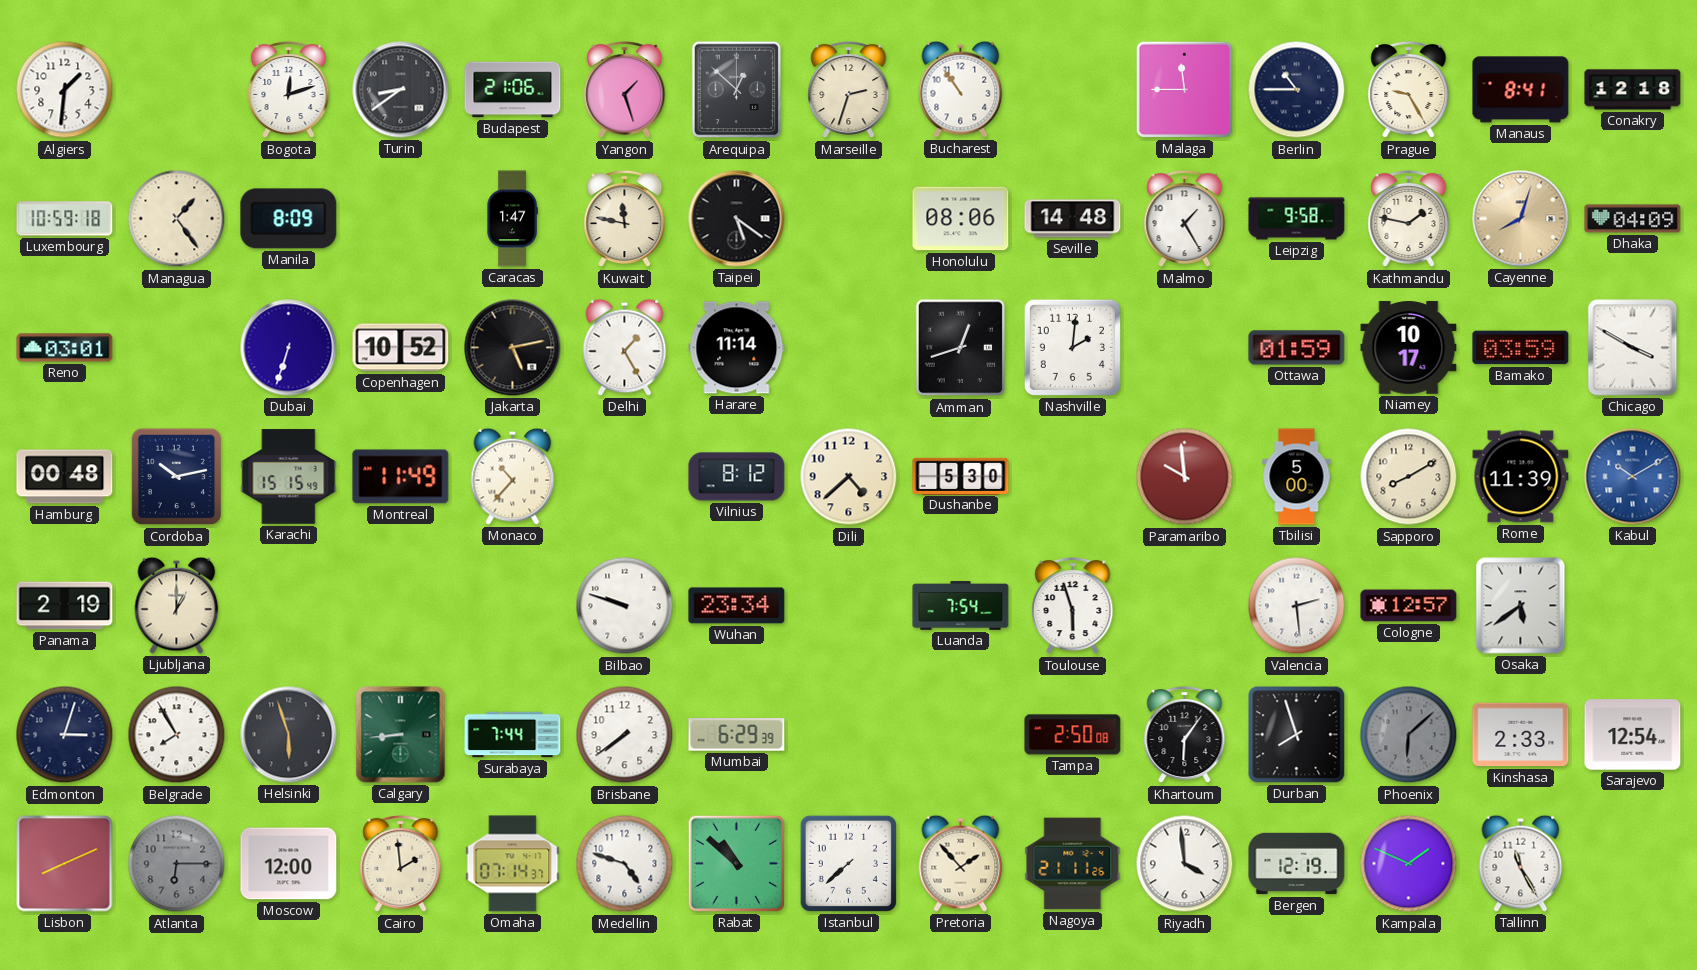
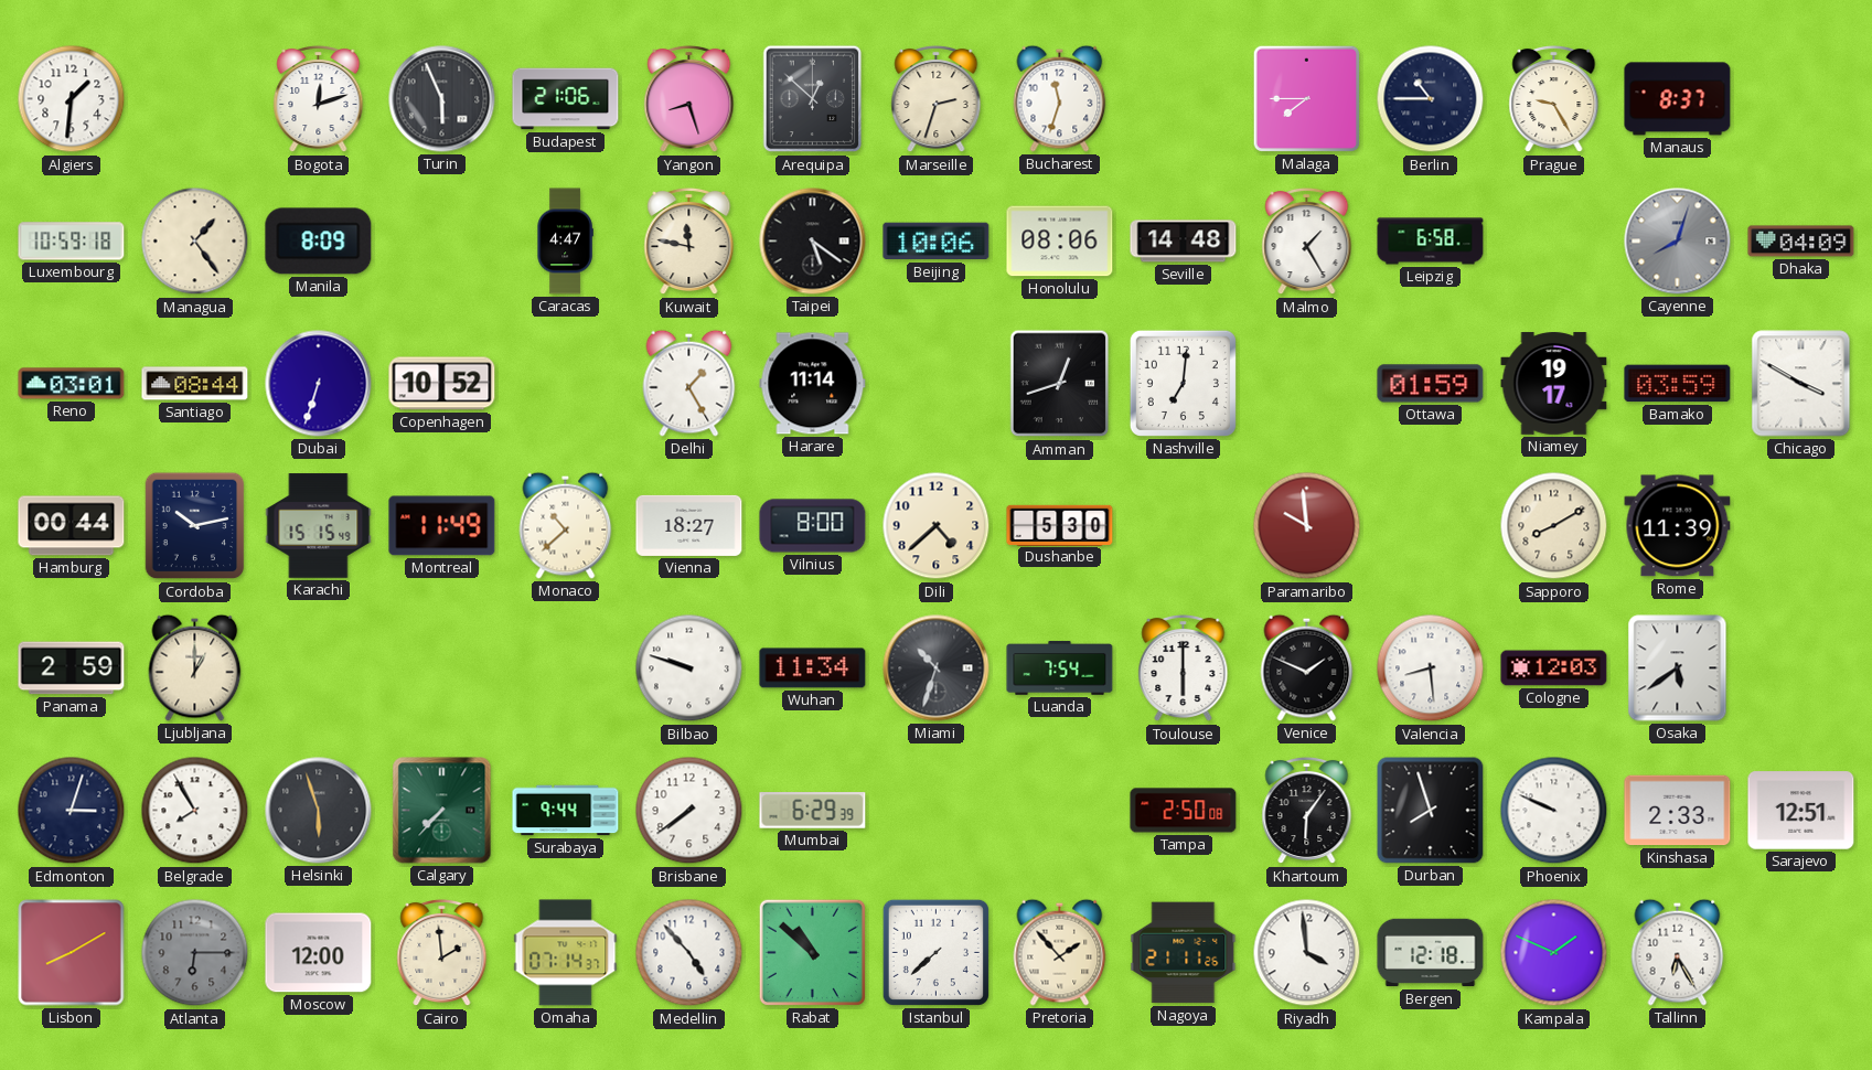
Turin: 8:39 -> 5:56
Yangon: 1:27 -> 8:27
Bucharest: 10:54 -> 11:33
Malaga: 11:45 -> 7:45
Manaus: 8:41 -> 8:37
Conakry: 12:18 -> none
Caracas: 1:47 -> 4:47
Beijing: none -> 10:06
Leipzig: 9:58 -> 6:58
Kathmandu: 1:47 -> none
Cayenne dial: champagne -> grey
Santiago: none -> 08:44
Jakarta: 5:13 -> none
Nashville: 2:01 -> 7:01
Niamey: 10:17 -> 19:17
Hamburg: 00:48 -> 00:44
Monaco: 10:37 -> 10:38
Vienna: none -> 18:27
Vilnius: 8:12 -> 8:00
Tbilisi: 5:00 -> none
Kabul: 10:10 -> none
Panama: 2:19 -> 2:59
Wuhan: 23:34 -> 11:34
Miami: none -> 10:33
Toulouse: 5:57 -> 6:00
Venice: none -> 1:49
Valencia: 2:29 -> 8:29
Cologne: 12:57 -> 12:03
Calgary: 8:44 -> 7:37
Surabaya: 7:44 -> 9:44
Phoenix: 6:08 -> 9:49
Phoenix dial: grey -> white
Sarajevo: 12:54 -> 12:51
Lisbon: 8:11 -> 8:10
Medellin: 4:48 -> 4:53
Bergen: 12:19 -> 12:18
Tallinn: 11:25 -> 6:25
